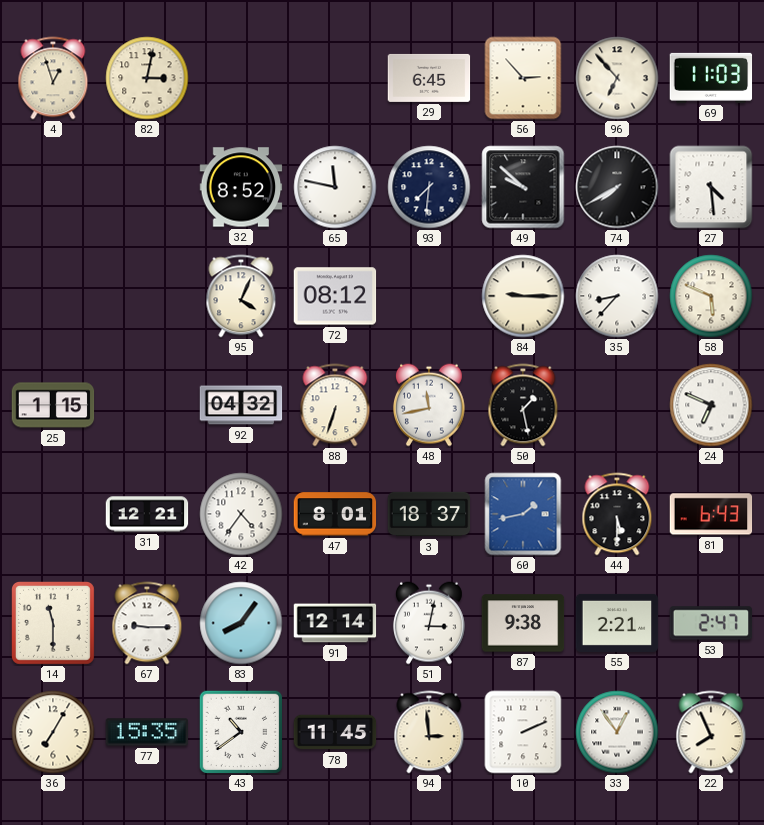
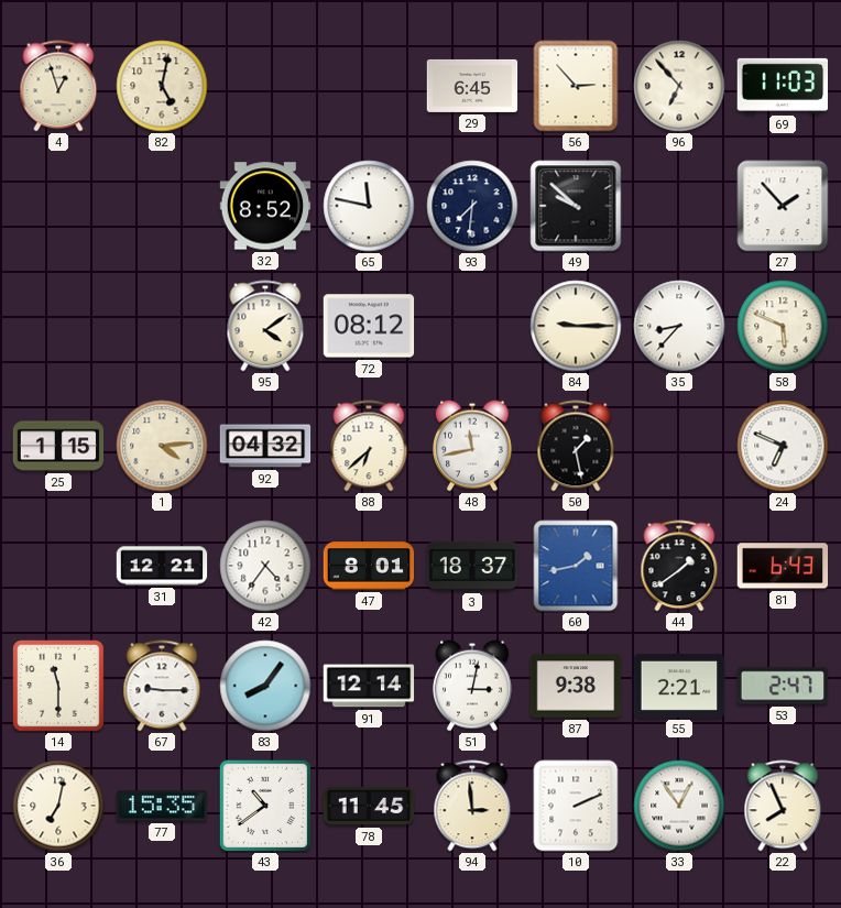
82: 3:02 -> 5:02
74: 7:40 -> none
27: 4:29 -> 1:53
95: 4:04 -> 4:09
1: none -> 4:14
88: 6:33 -> 6:38
44: 5:30 -> 1:39
36: 7:05 -> 7:02
